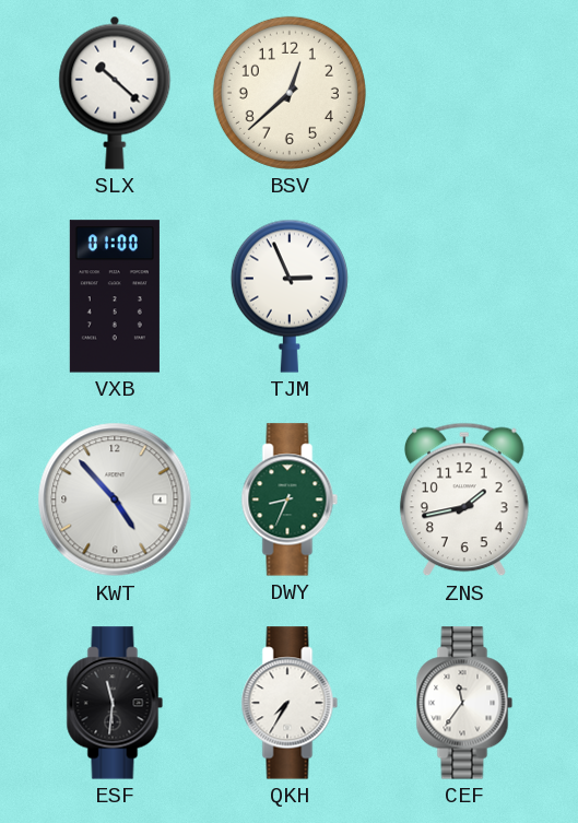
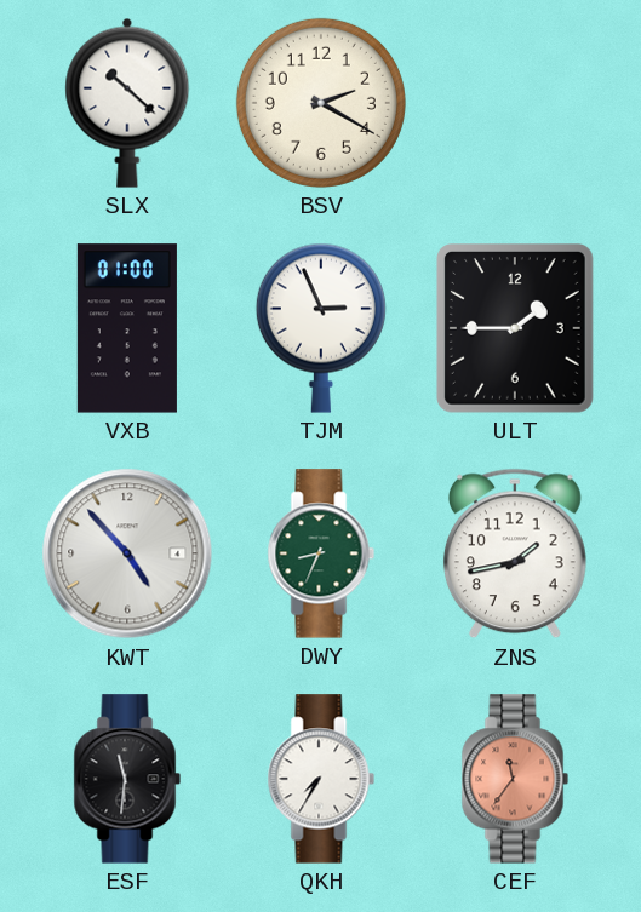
BSV: 12:38 -> 2:20
ULT: none -> 1:45
CEF dial: white -> salmon
